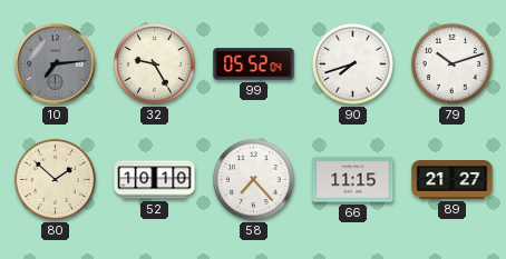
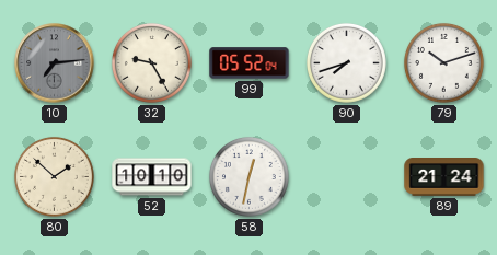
58: 7:23 -> 12:32
66: 11:15 -> none
89: 21:27 -> 21:24
